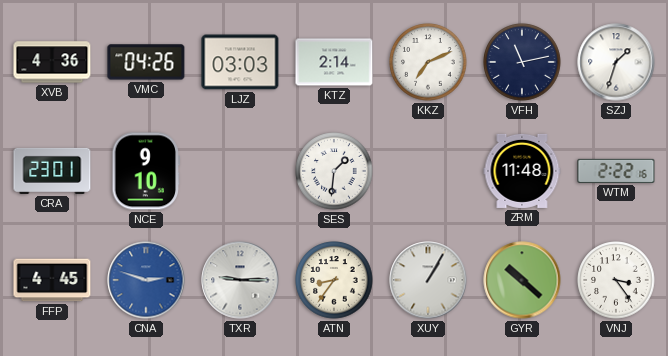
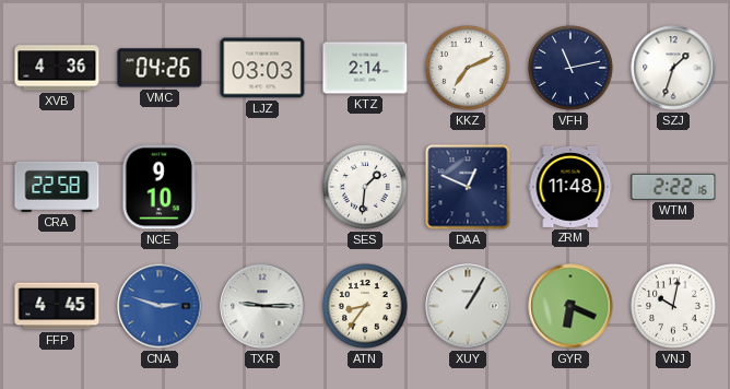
CRA: 23:01 -> 22:58
DAA: none -> 12:49
GYR: 10:22 -> 6:19
VNJ: 3:24 -> 10:02
